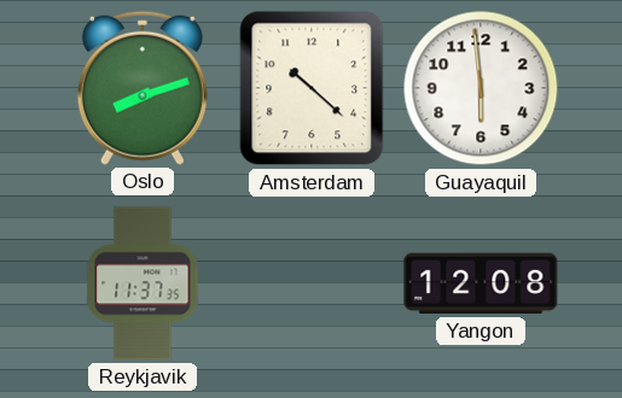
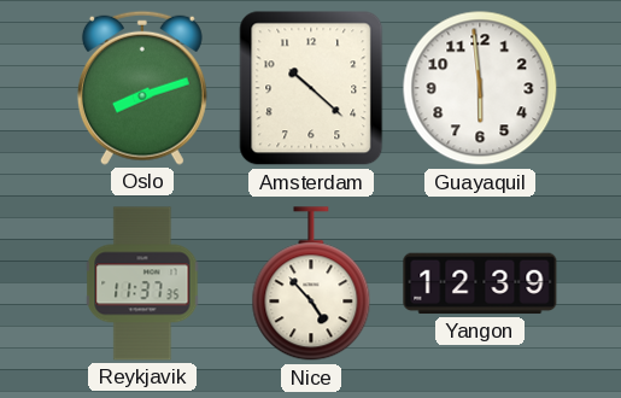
Nice: none -> 4:53
Yangon: 12:08 -> 12:39
